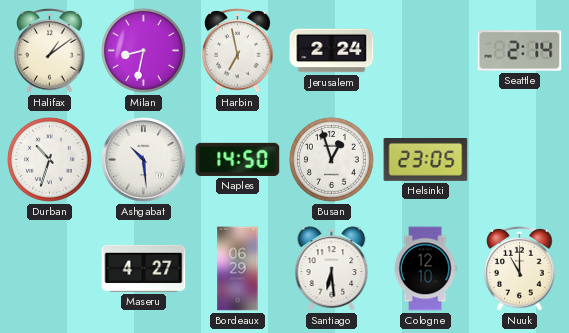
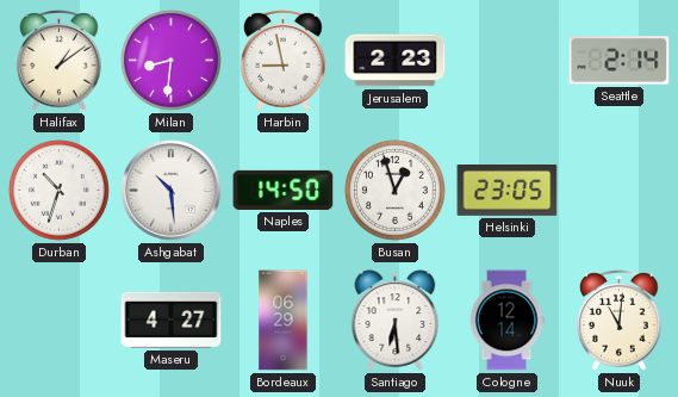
Milan: 8:32 -> 8:31
Harbin: 6:58 -> 8:58
Jerusalem: 2:24 -> 2:23
Cologne: 12:10 -> 12:14
Nuuk: 11:00 -> 11:01
